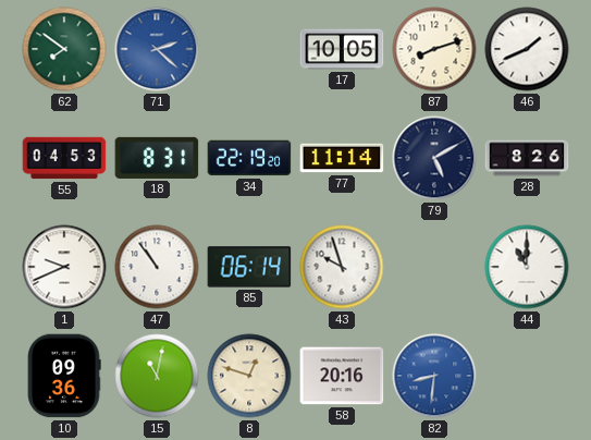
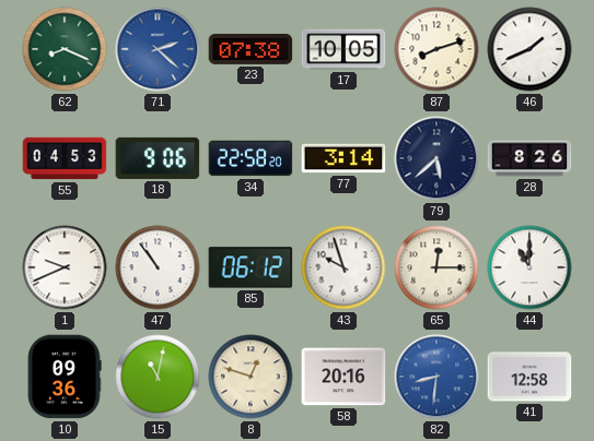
62: 7:51 -> 8:19
23: none -> 07:38
18: 8:31 -> 9:06
34: 22:19 -> 22:58
77: 11:14 -> 3:14
79: 5:10 -> 5:38
85: 06:14 -> 06:12
65: none -> 12:15
41: none -> 12:58
